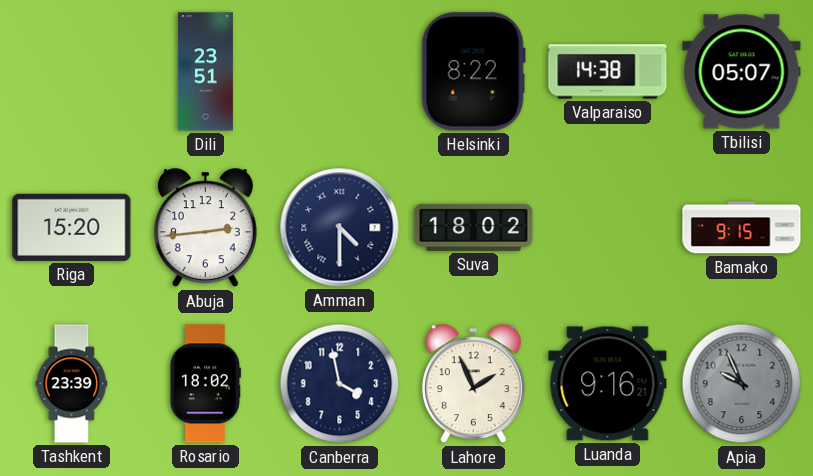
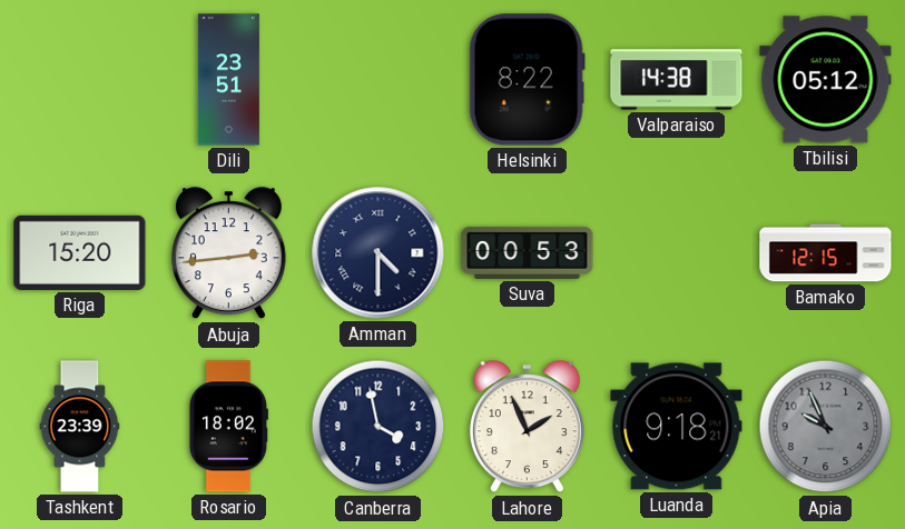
Tbilisi: 05:07 -> 05:12
Suva: 18:02 -> 00:53
Bamako: 9:15 -> 12:15
Luanda: 9:16 -> 9:18
